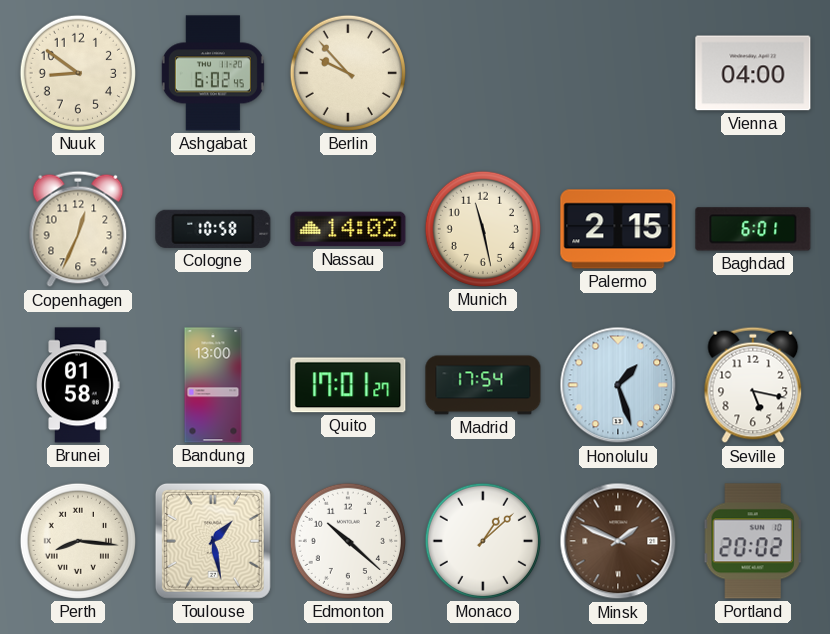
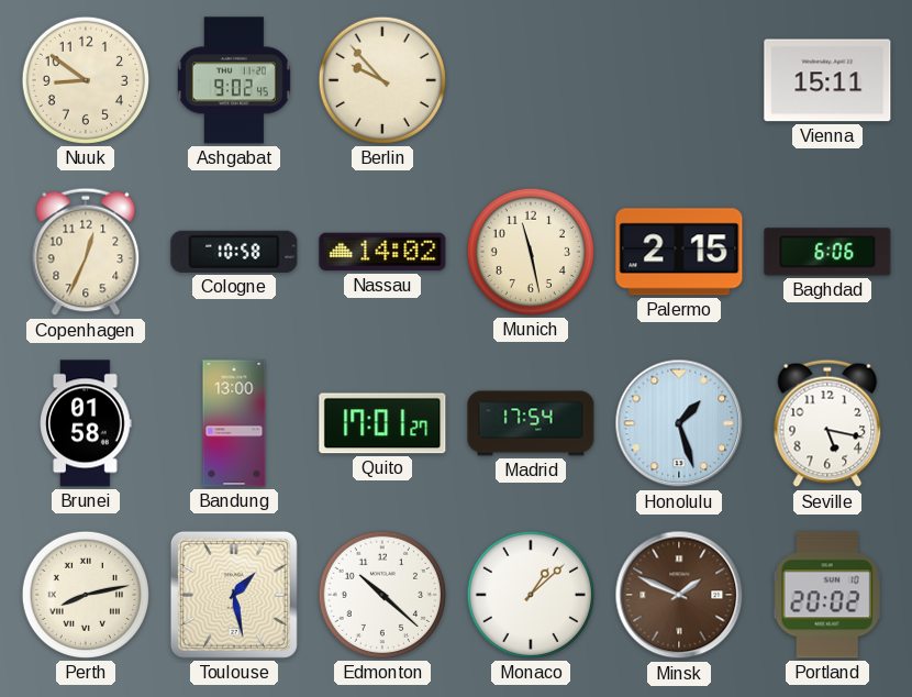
Ashgabat: 6:02 -> 9:02
Vienna: 04:00 -> 15:11
Baghdad: 6:01 -> 6:06
Perth: 8:16 -> 8:13
